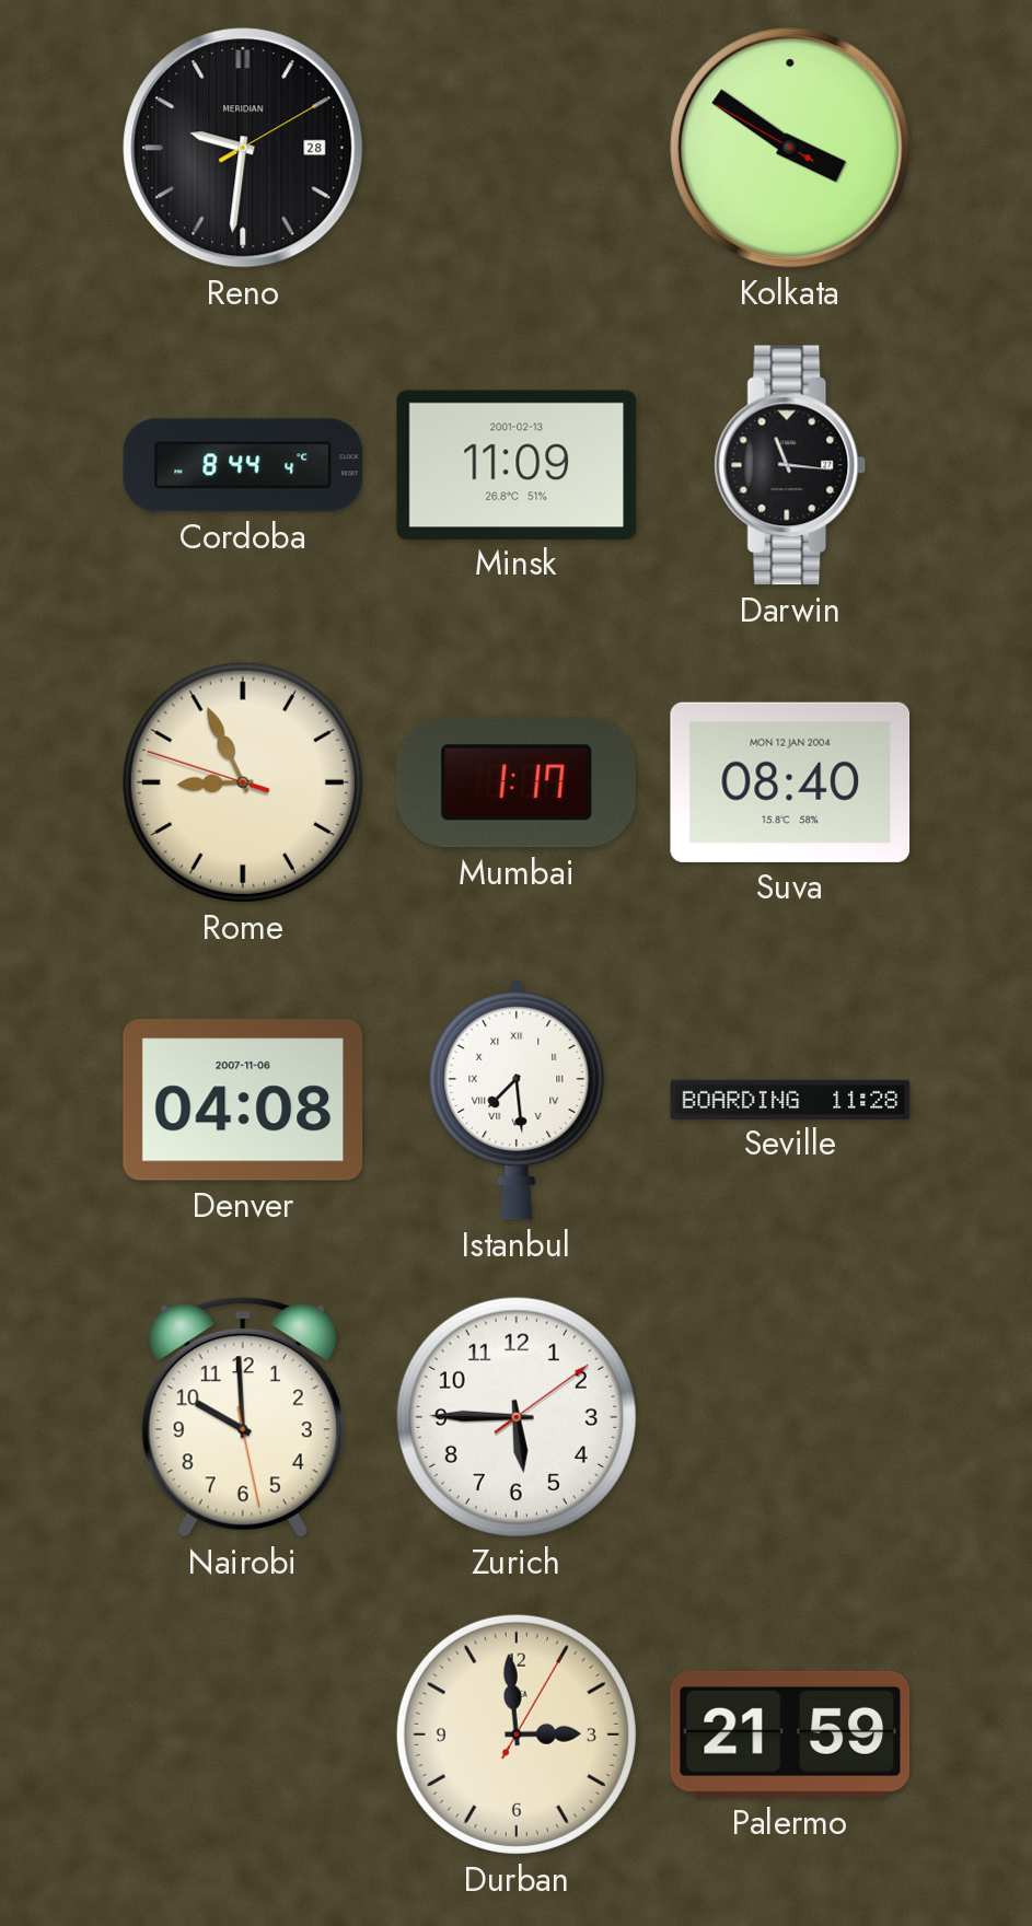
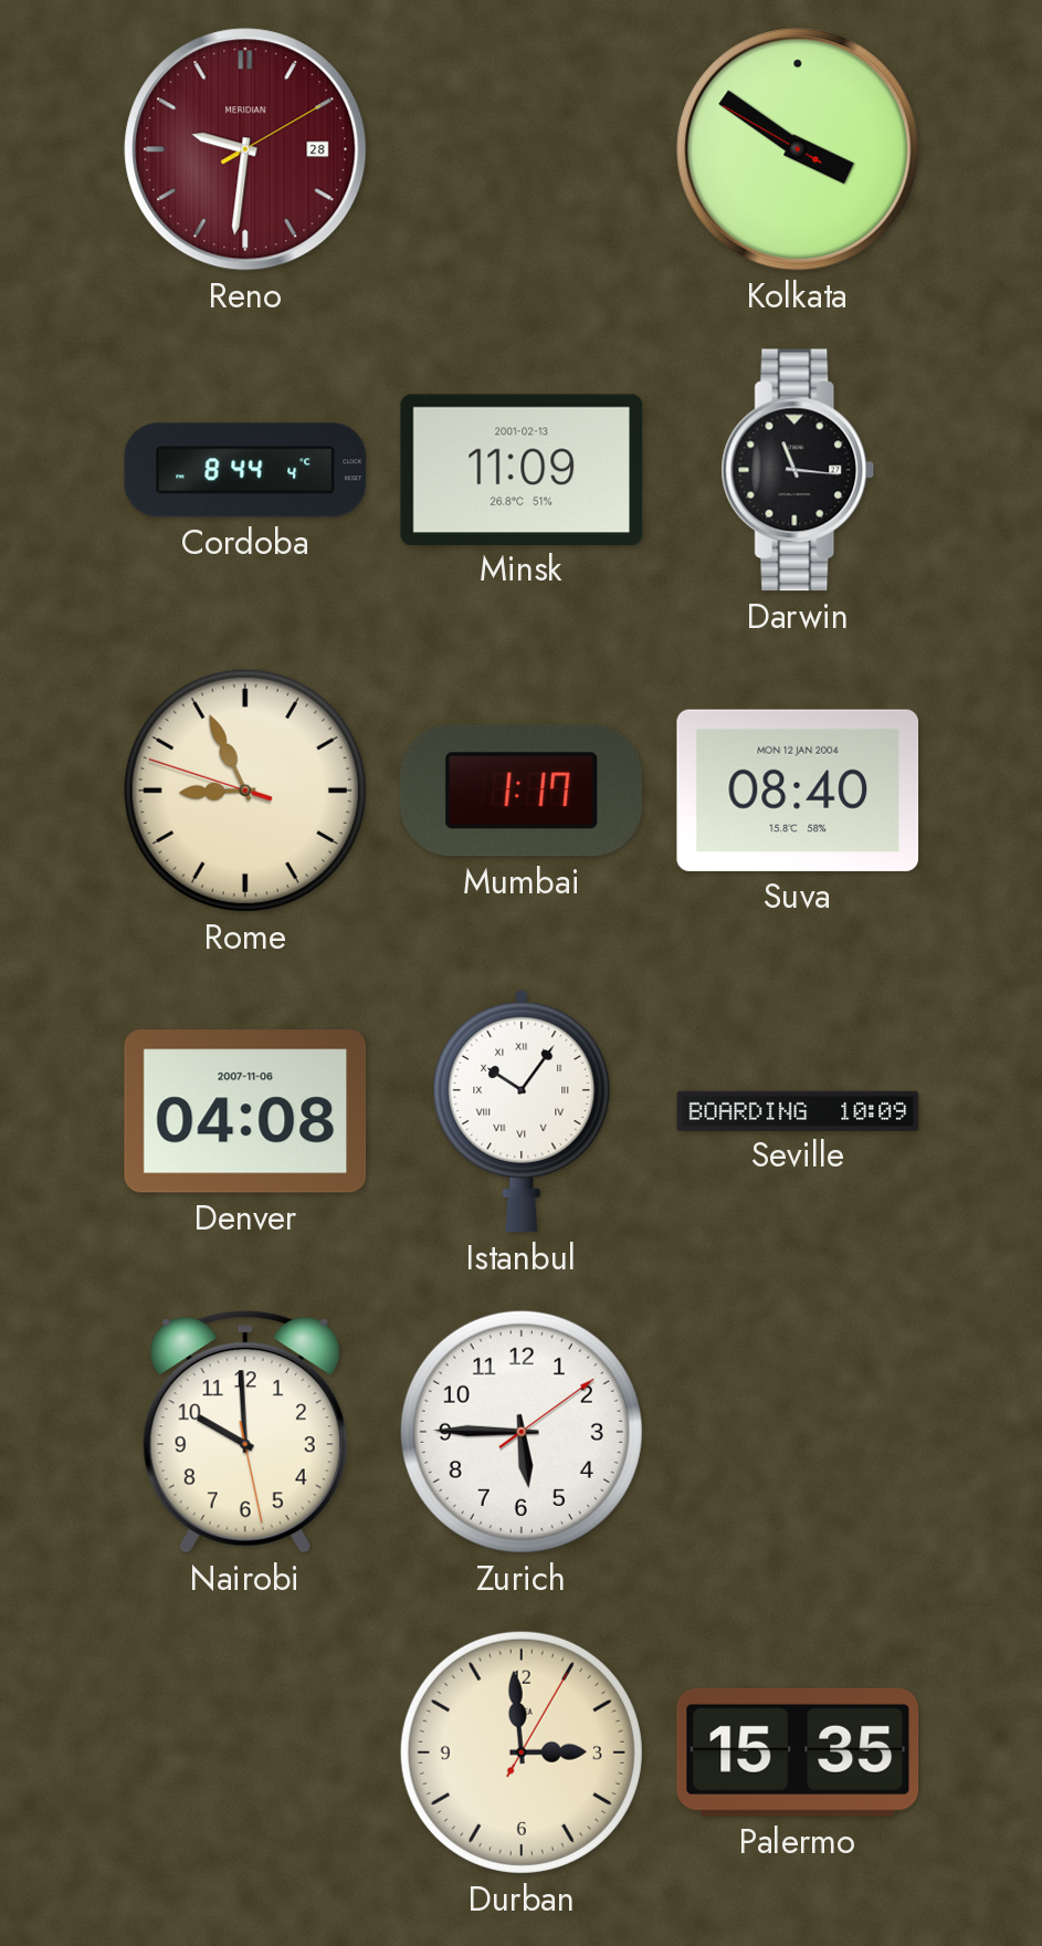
Reno dial: black -> burgundy
Istanbul: 7:29 -> 10:06
Seville: 11:28 -> 10:09
Palermo: 21:59 -> 15:35
